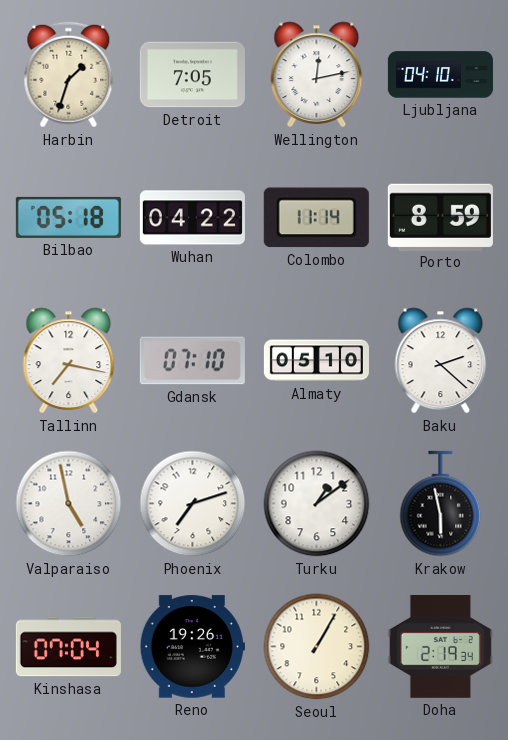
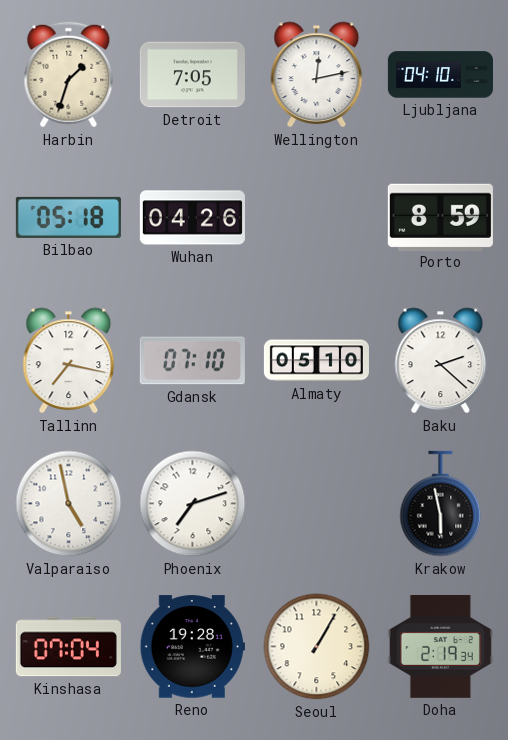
Wuhan: 04:22 -> 04:26
Colombo: 11:14 -> none
Turku: 1:09 -> none
Reno: 19:26 -> 19:28
